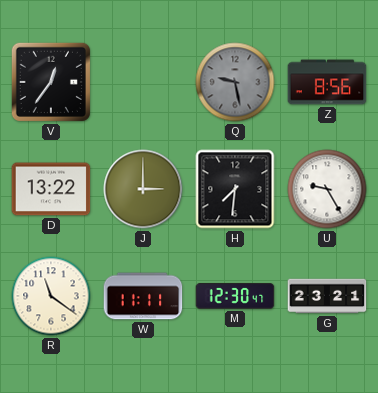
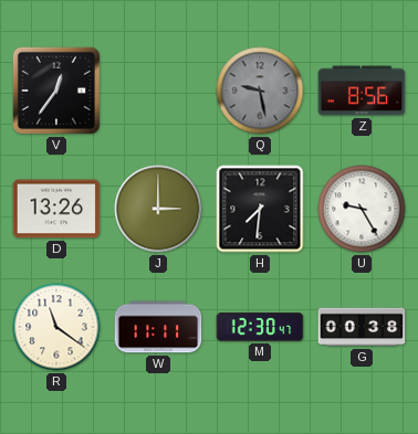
D: 13:22 -> 13:26
G: 23:21 -> 00:38
